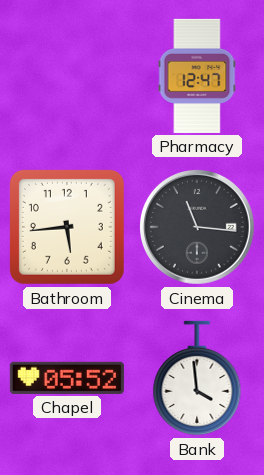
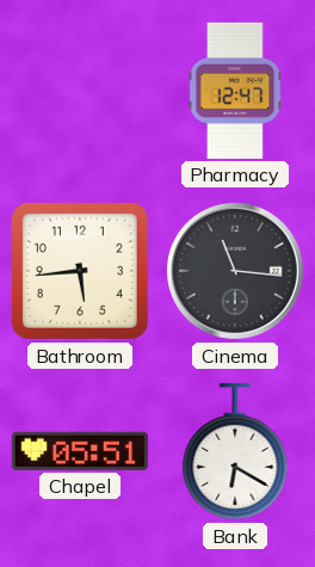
Chapel: 05:52 -> 05:51
Bank: 3:59 -> 6:20
